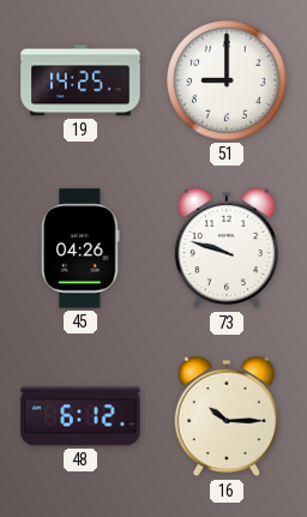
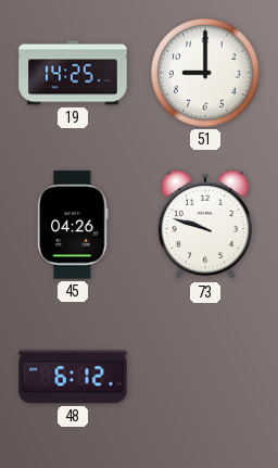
16: 10:15 -> none
